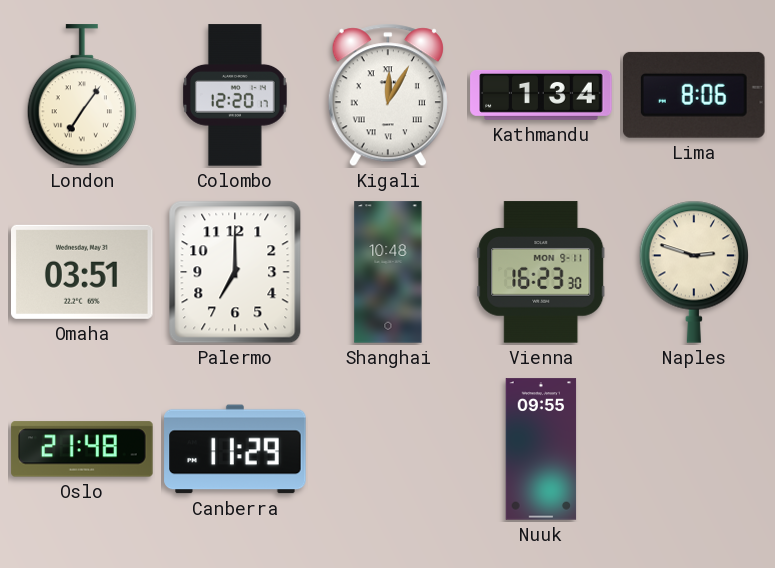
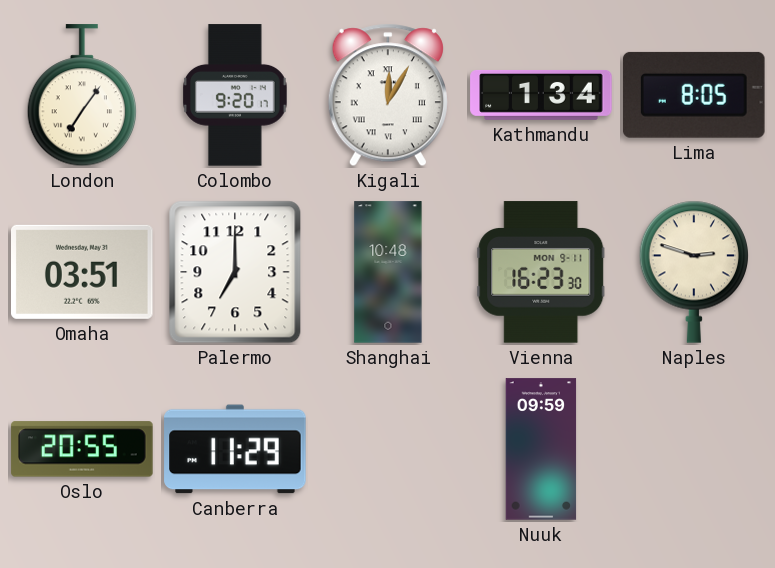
Colombo: 12:20 -> 9:20
Lima: 8:06 -> 8:05
Oslo: 21:48 -> 20:55
Nuuk: 09:55 -> 09:59
